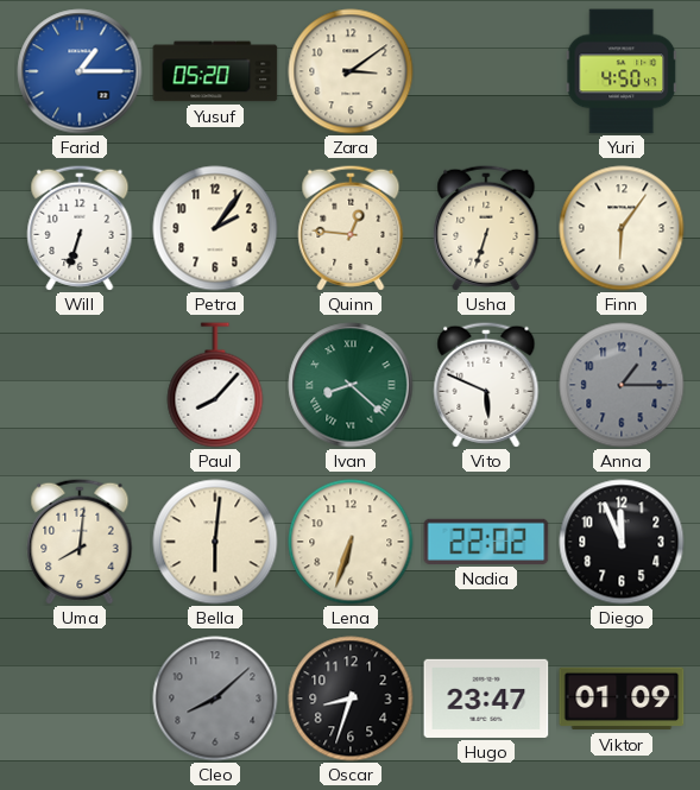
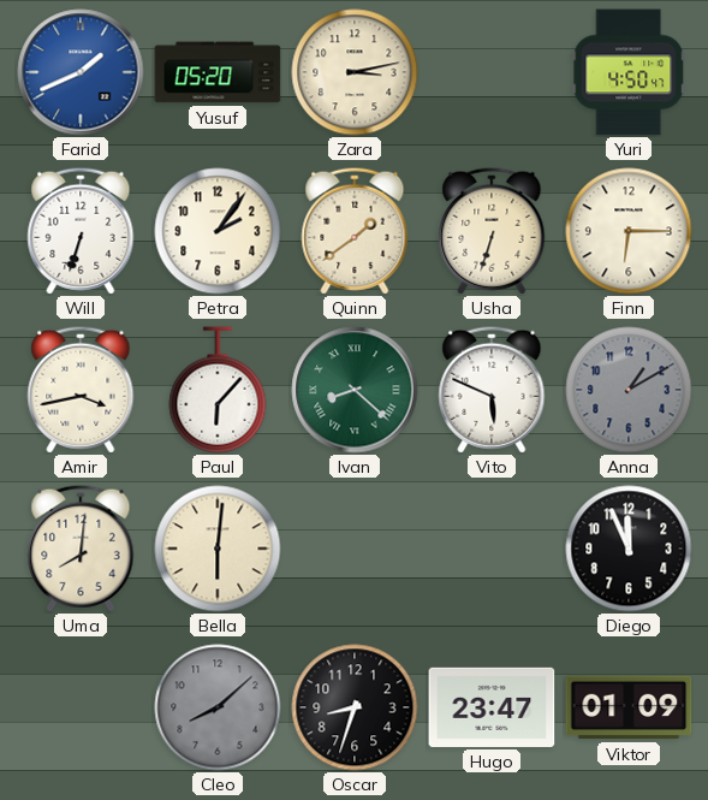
Farid: 1:15 -> 1:41
Zara: 3:09 -> 3:13
Quinn: 12:46 -> 1:39
Finn: 6:06 -> 6:15
Amir: none -> 3:43
Paul: 8:07 -> 6:07
Anna: 1:15 -> 1:10
Lena: 6:33 -> none
Nadia: 22:02 -> none
